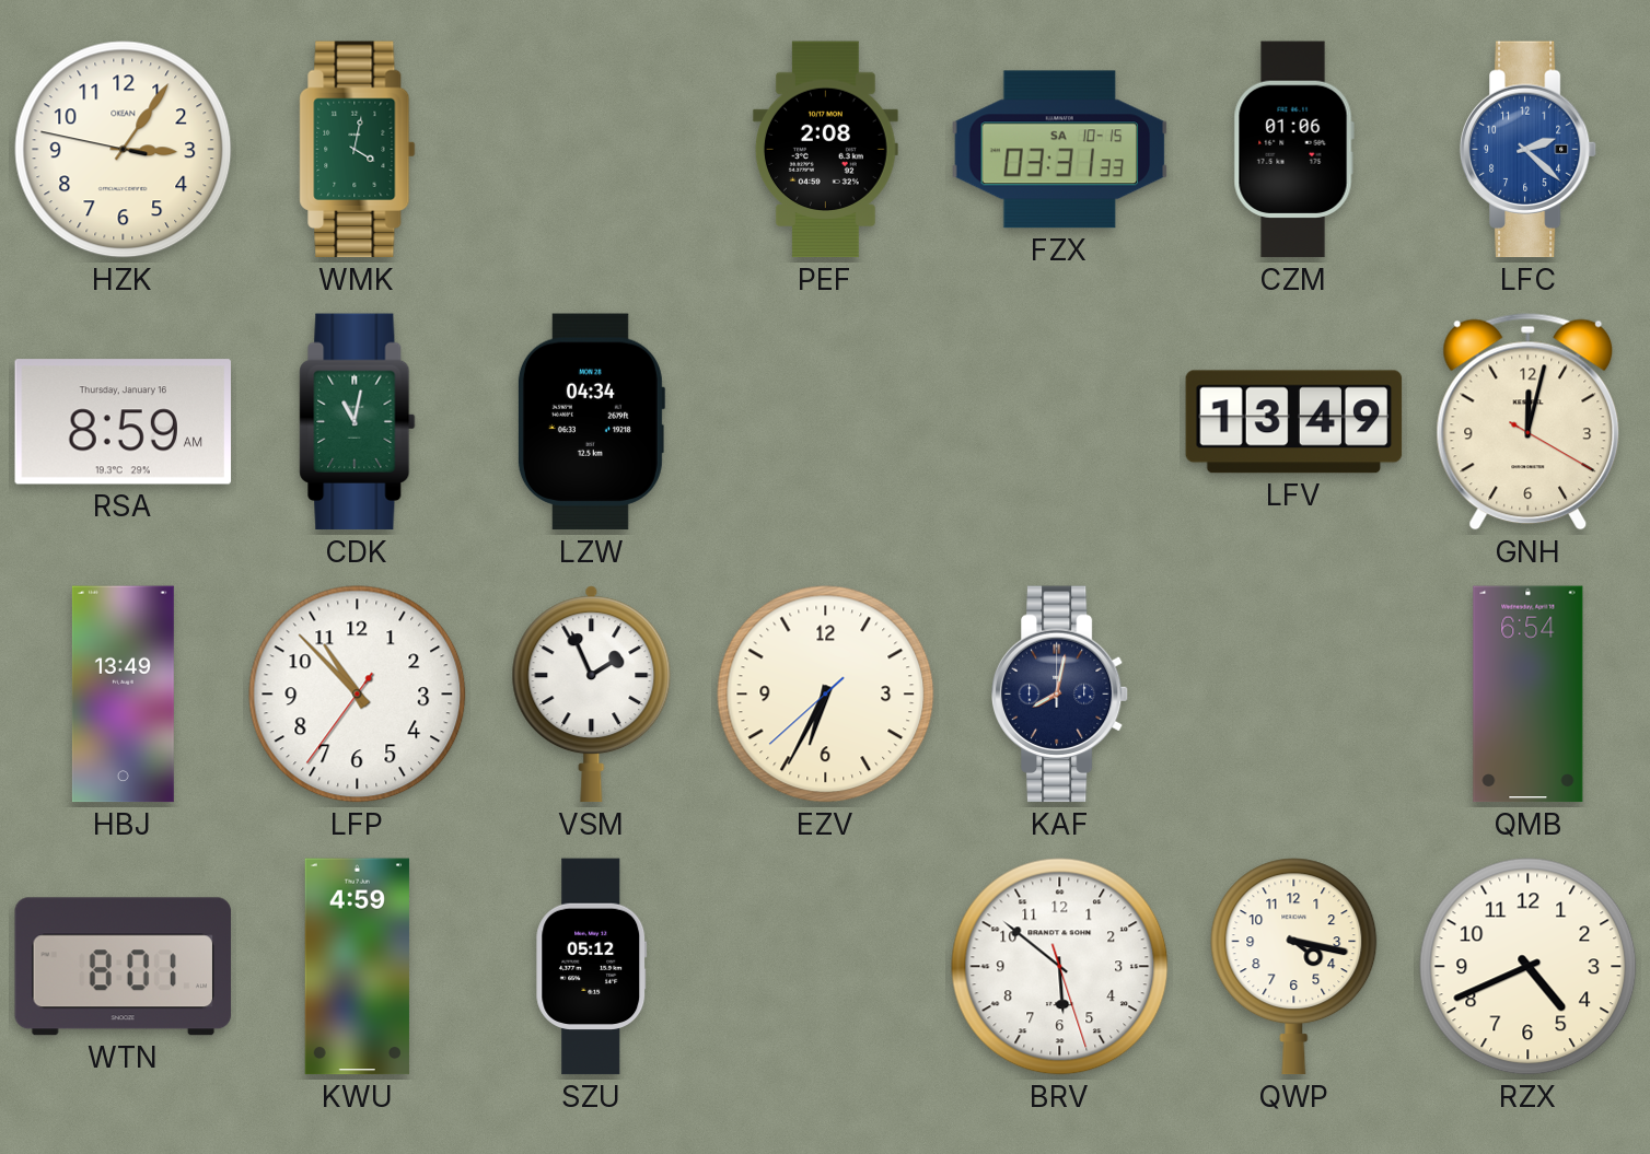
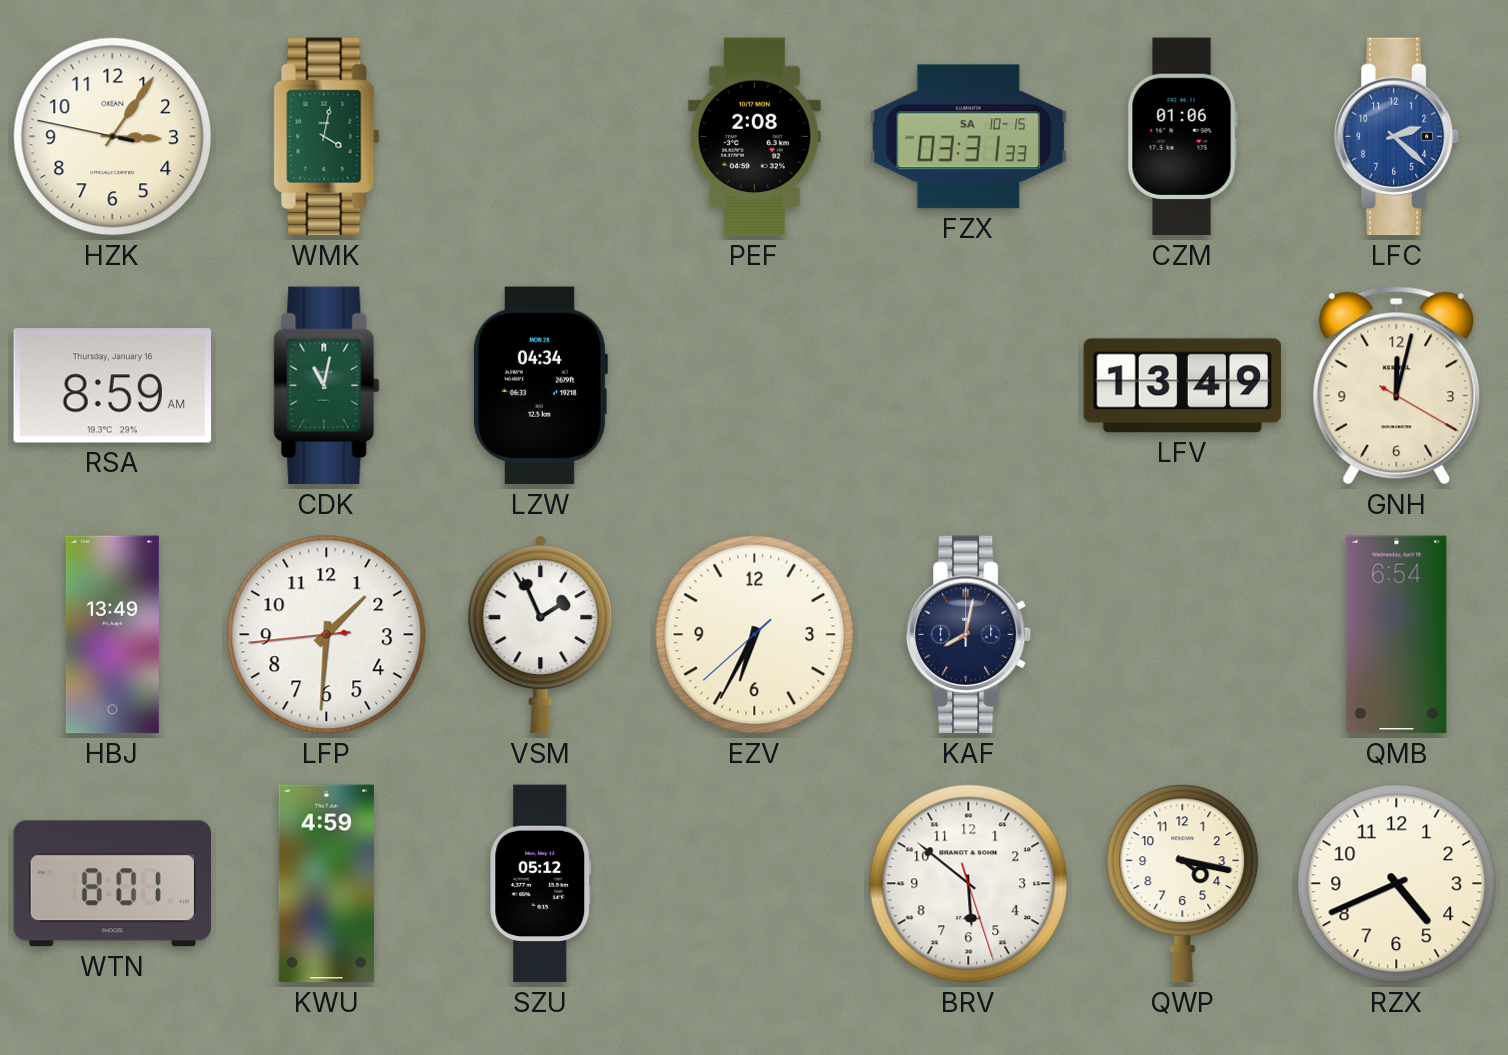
LFP: 10:52 -> 1:30
